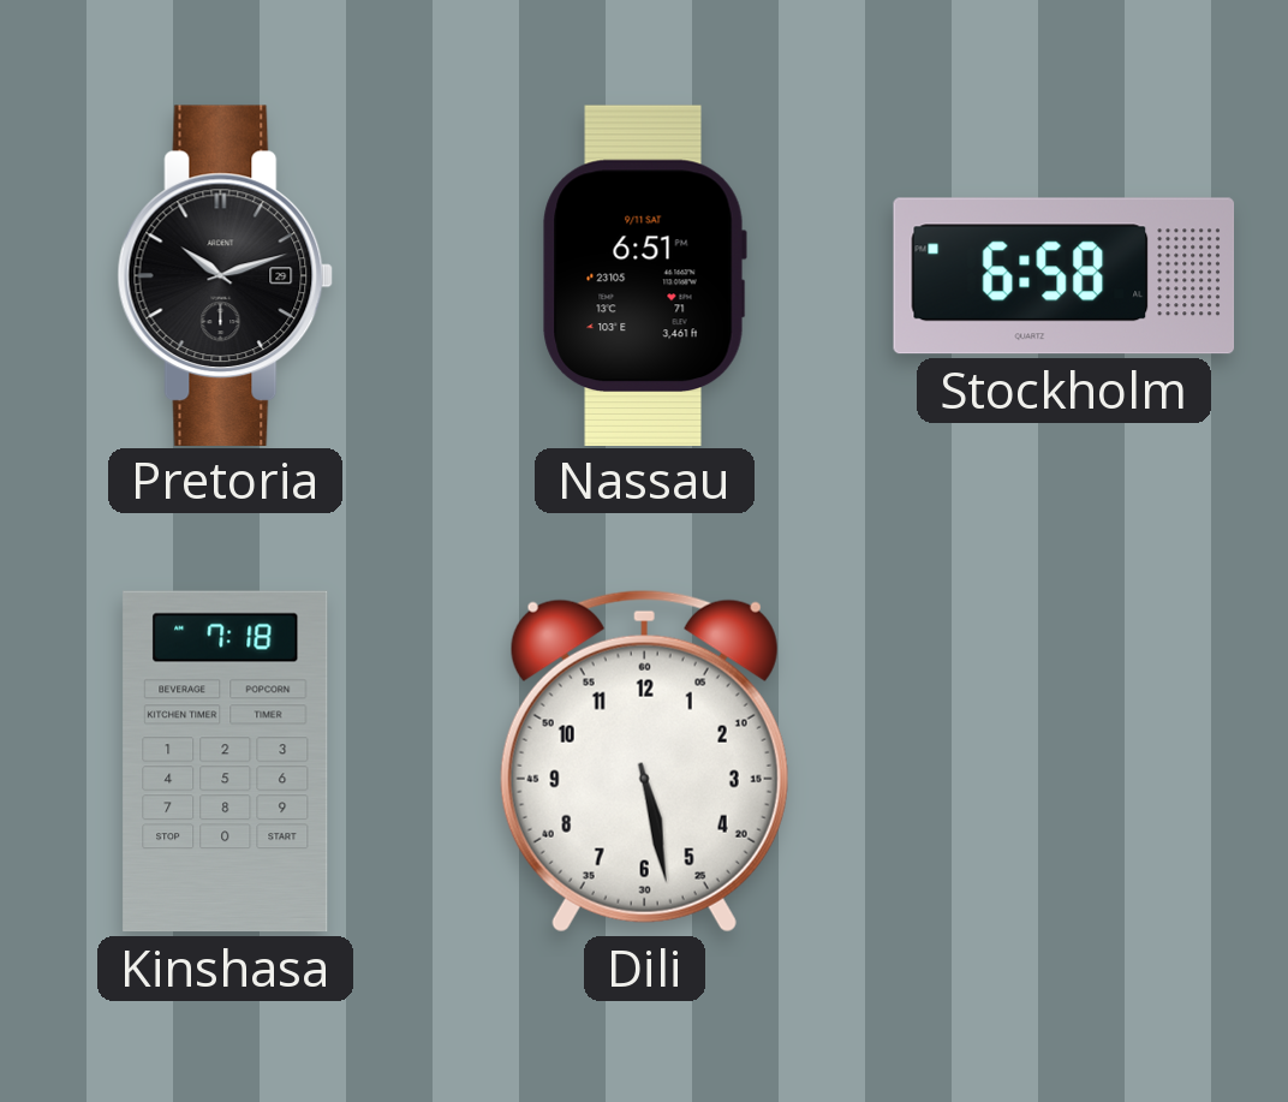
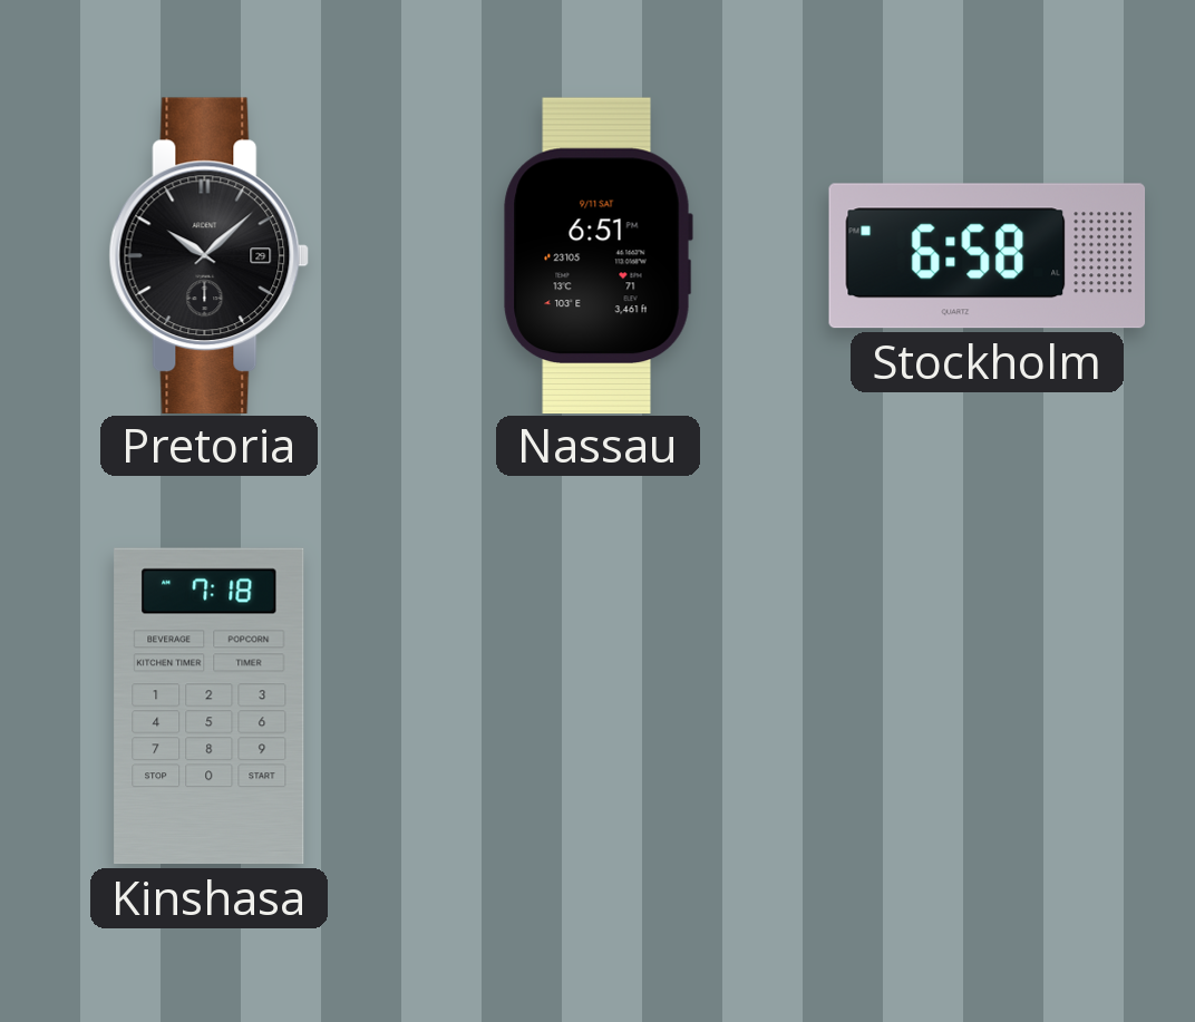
Pretoria: 10:12 -> 10:08
Dili: 5:28 -> none
